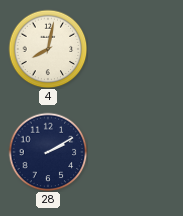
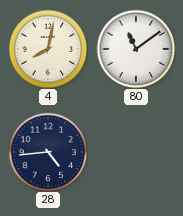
80: none -> 11:09
28: 2:10 -> 4:44
